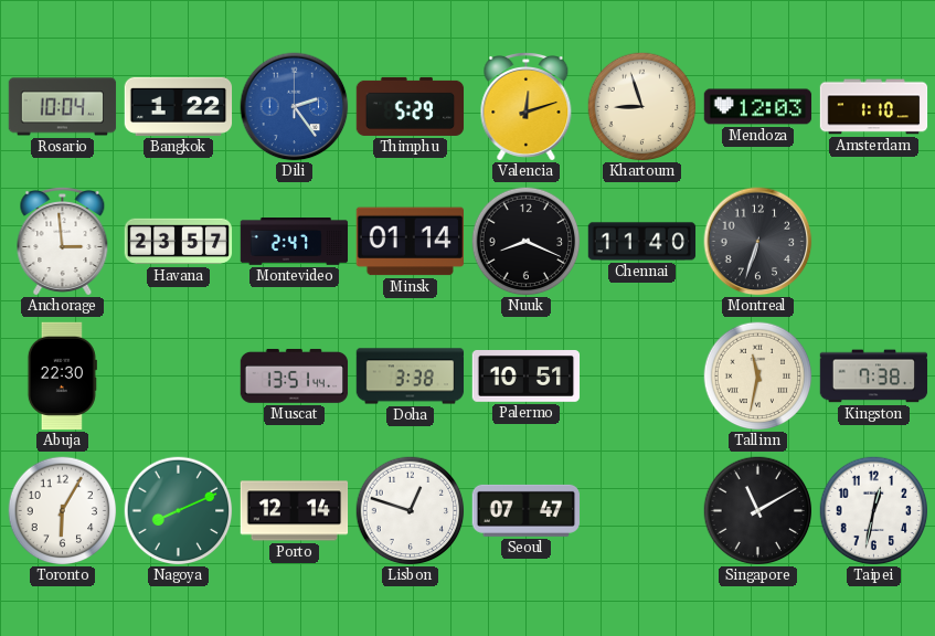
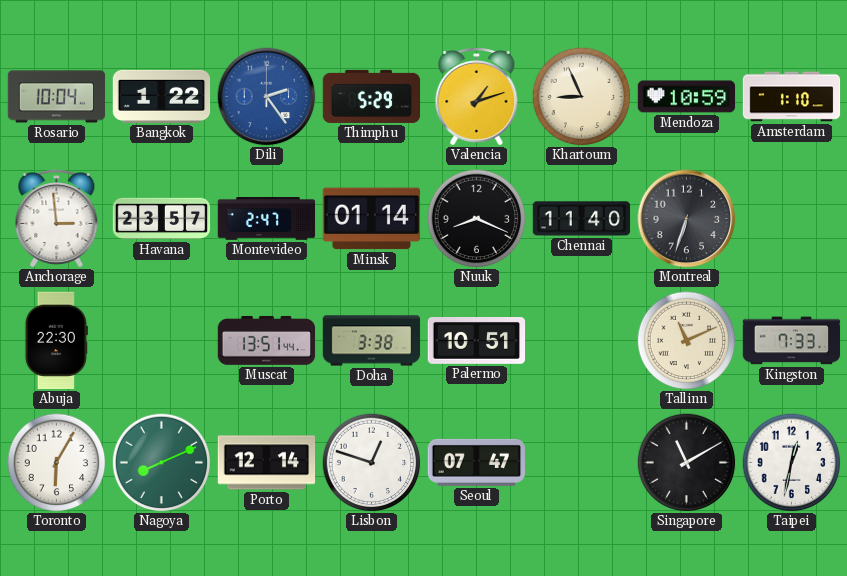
Valencia: 12:12 -> 1:12
Khartoum: 8:57 -> 8:56
Mendoza: 12:03 -> 10:59
Tallinn: 11:32 -> 11:11
Kingston: 7:38 -> 7:33
